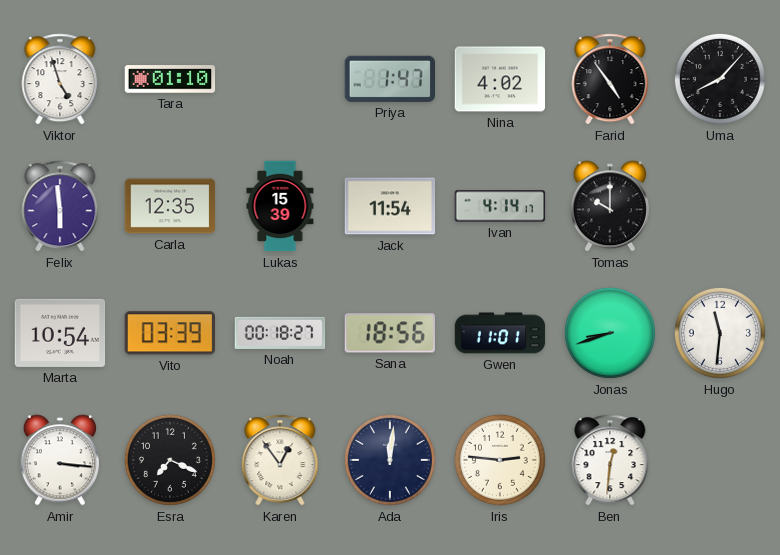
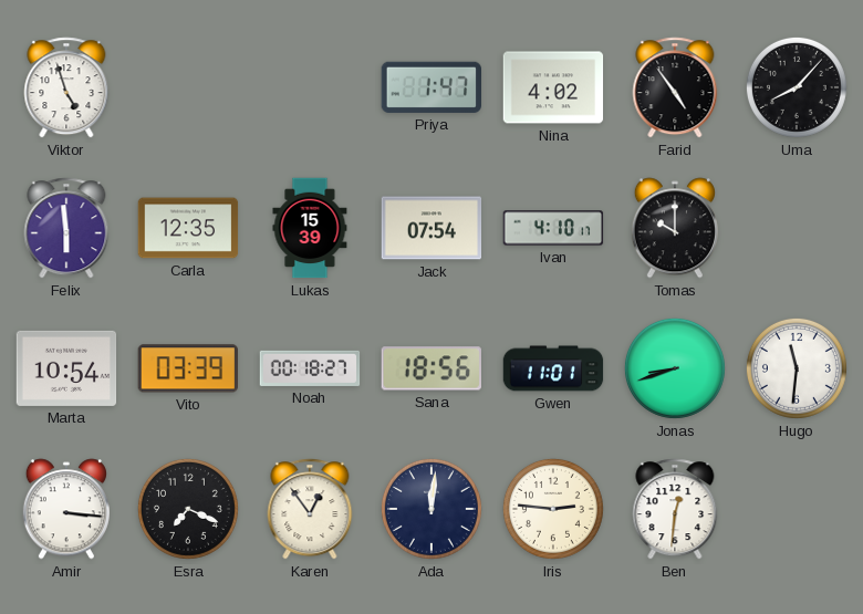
Tara: 01:10 -> none
Jack: 11:54 -> 07:54
Ivan: 4:14 -> 4:10
